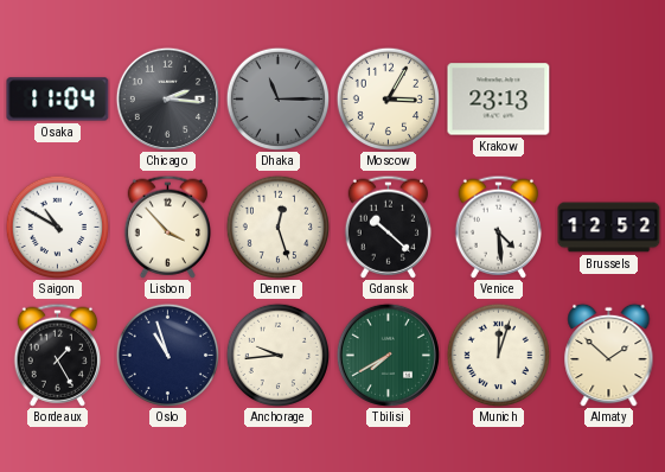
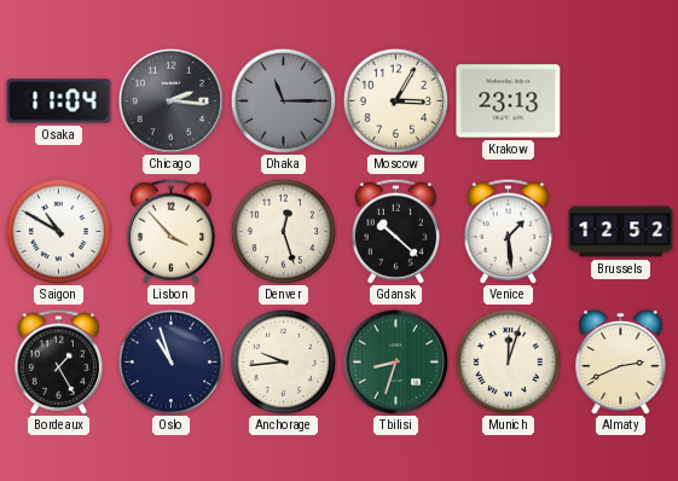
Venice: 4:29 -> 1:29
Tbilisi: 7:40 -> 8:33
Almaty: 1:52 -> 2:41
